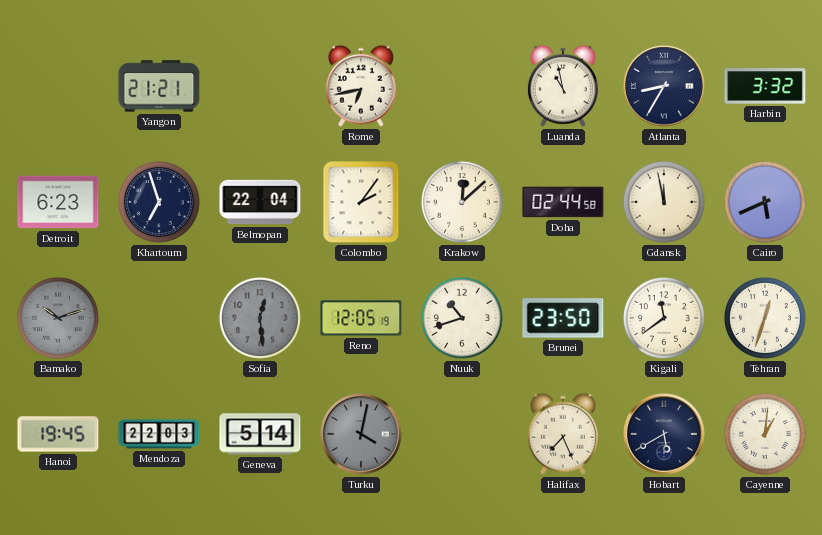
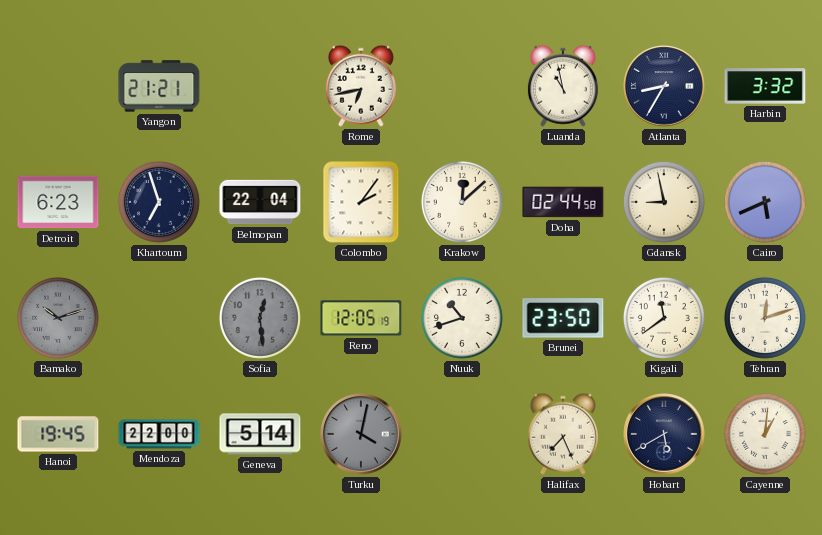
Gdansk: 11:58 -> 8:58
Tehran: 12:33 -> 12:12
Mendoza: 22:03 -> 22:00
